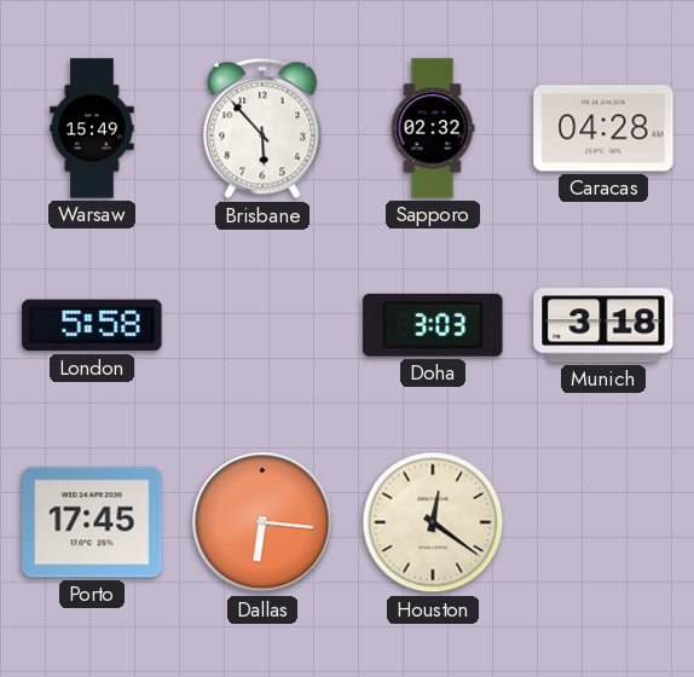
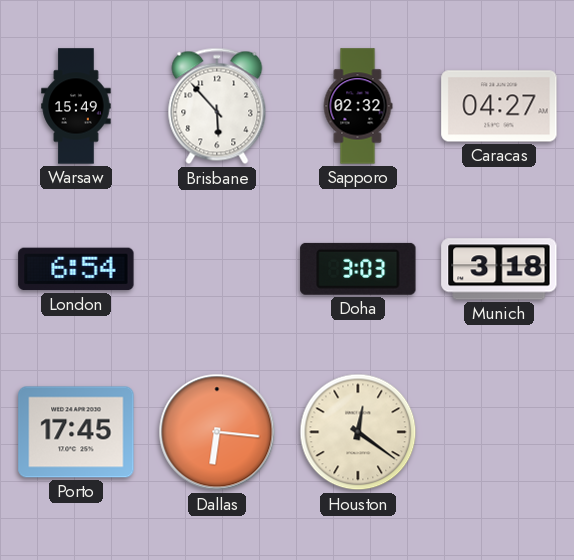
Caracas: 04:28 -> 04:27
London: 5:58 -> 6:54
